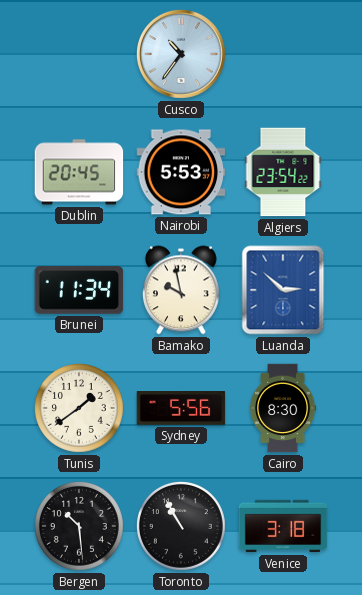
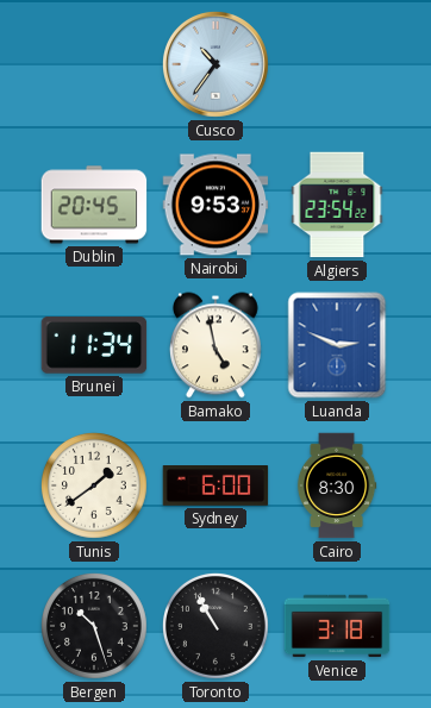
Nairobi: 5:53 -> 9:53
Bamako: 9:58 -> 4:58
Luanda: 2:52 -> 2:49
Sydney: 5:56 -> 6:00
Bergen: 10:29 -> 10:27
